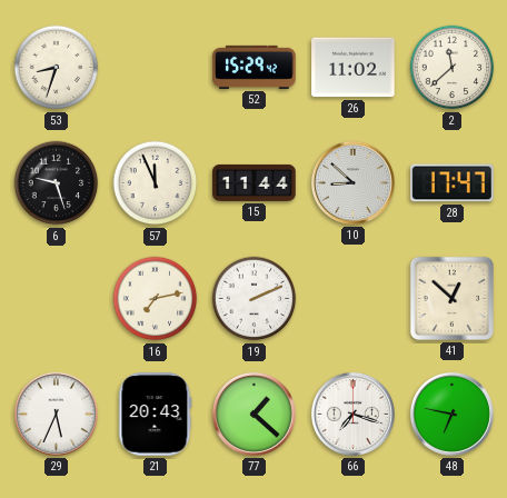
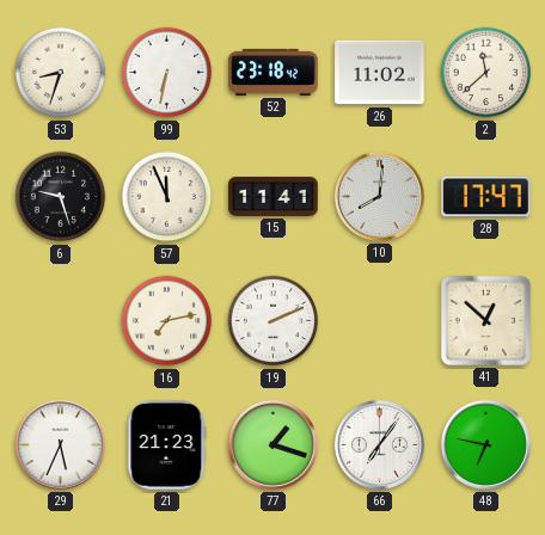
99: none -> 6:32
52: 15:29 -> 23:18
15: 11:44 -> 11:41
10: 8:52 -> 8:01
21: 20:43 -> 21:23
77: 1:22 -> 1:18
66: 7:18 -> 7:06
